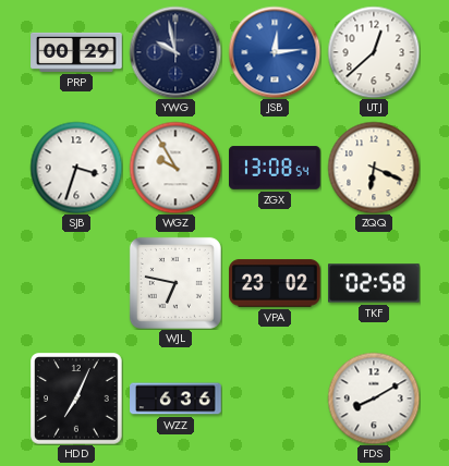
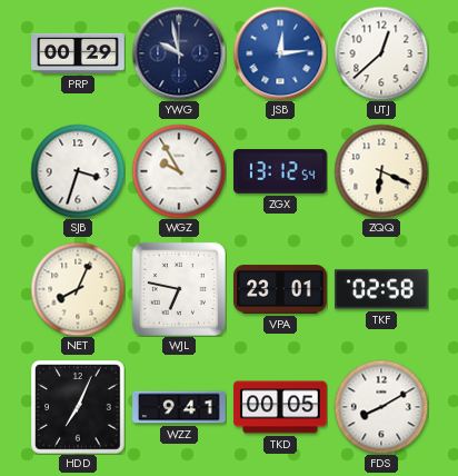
ZGX: 13:08 -> 13:12
NET: none -> 8:04
VPA: 23:02 -> 23:01
WZZ: 6:36 -> 9:41
TKD: none -> 00:05
